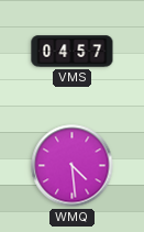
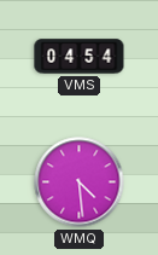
VMS: 04:57 -> 04:54
